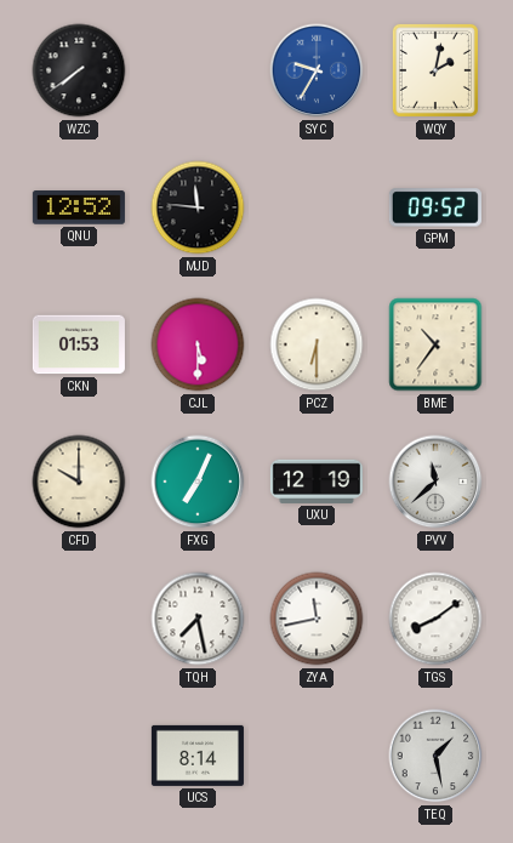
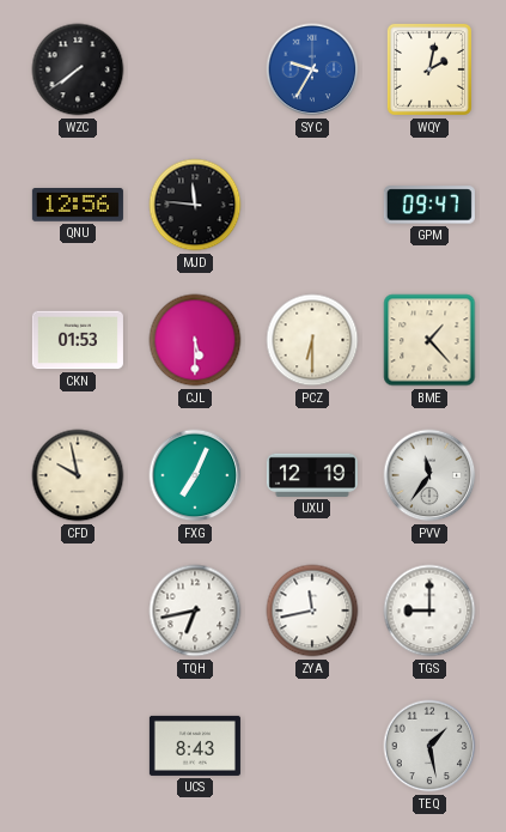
QNU: 12:52 -> 12:56
GPM: 09:52 -> 09:47
BME: 10:36 -> 1:23
CFD: 10:00 -> 9:58
PVV: 11:38 -> 11:36
TQH: 7:28 -> 6:43
TGS: 8:09 -> 9:00
UCS: 8:14 -> 8:43
